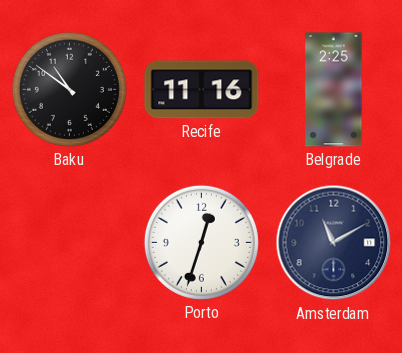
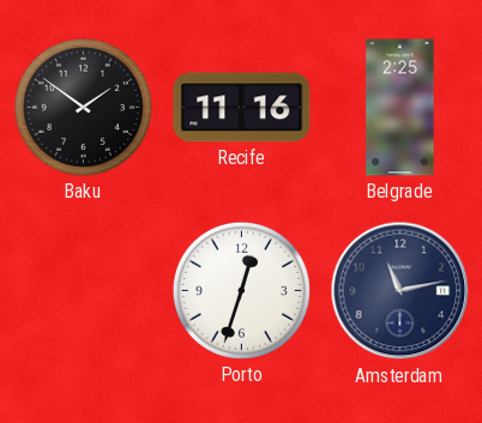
Baku: 10:51 -> 1:51
Amsterdam: 11:10 -> 11:13
